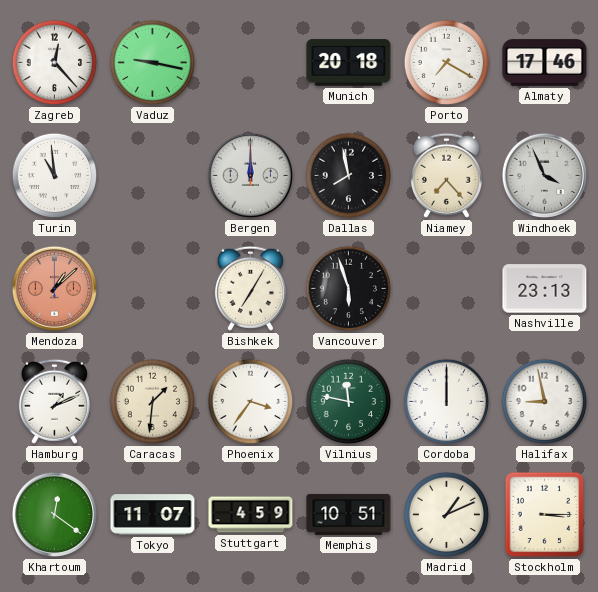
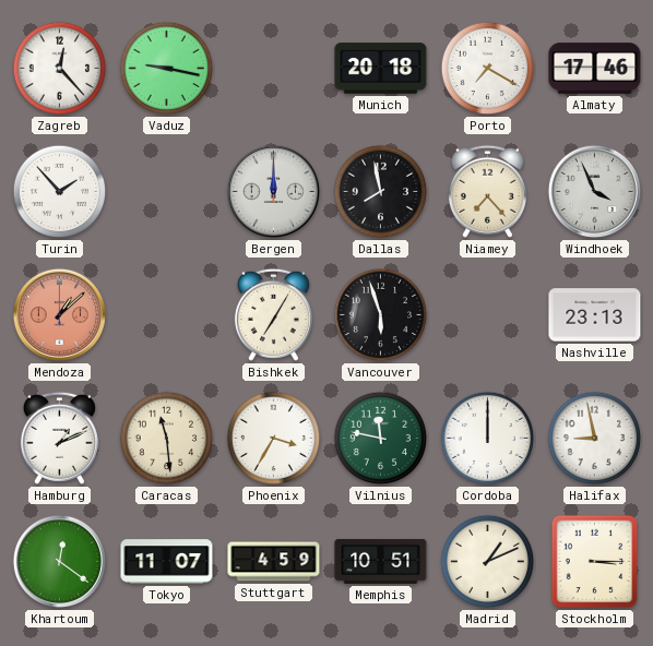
Turin: 10:59 -> 1:53
Caracas: 1:31 -> 11:29
Phoenix: 3:36 -> 3:35
